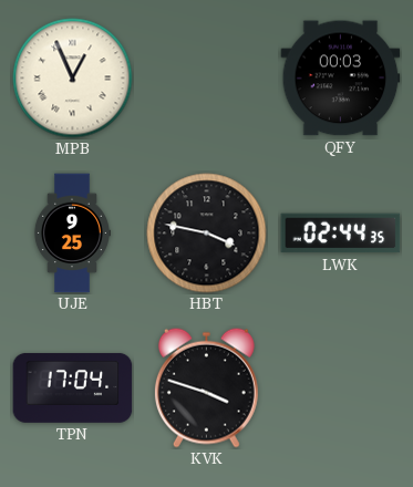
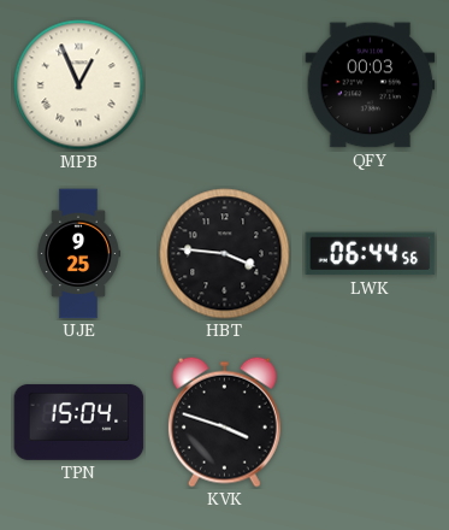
HBT: 3:47 -> 3:46
LWK: 02:44 -> 06:44
TPN: 17:04 -> 15:04
